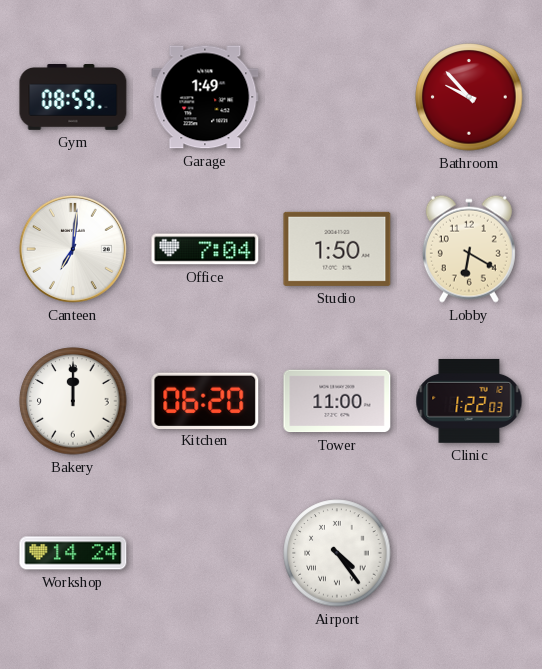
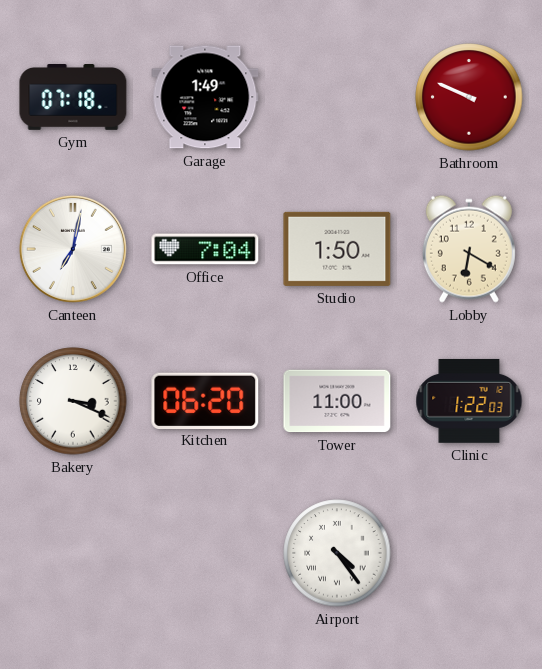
Gym: 08:59 -> 07:18
Bathroom: 9:53 -> 9:49
Canteen: 7:01 -> 7:02
Bakery: 12:00 -> 3:19
Workshop: 14:24 -> none
